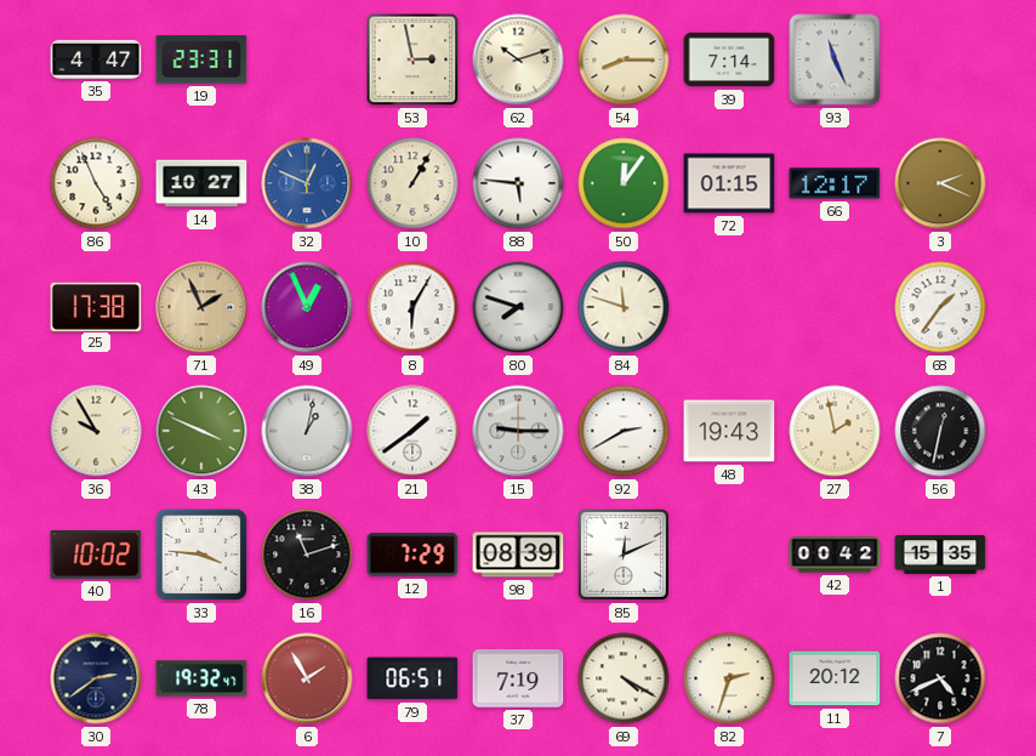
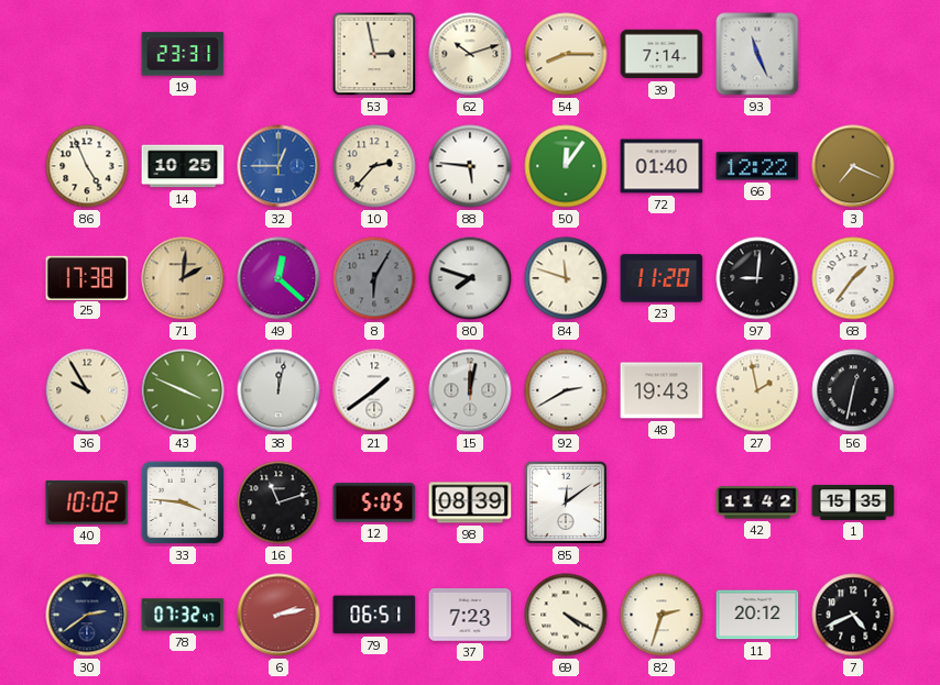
35: 4:47 -> none
14: 10:27 -> 10:25
32: 12:49 -> 12:45
10: 1:05 -> 2:37
72: 01:15 -> 01:40
66: 12:17 -> 12:22
3: 2:19 -> 7:19
71: 1:56 -> 2:01
49: 12:56 -> 12:22
8 dial: white -> grey
23: none -> 11:20
97: none -> 9:01
38: 1:02 -> 12:02
15: 9:15 -> 12:02
12: 7:29 -> 5:05
85: 12:11 -> 12:09
42: 00:42 -> 11:42
78: 19:32 -> 07:32
6: 1:55 -> 2:13
37: 7:19 -> 7:23
